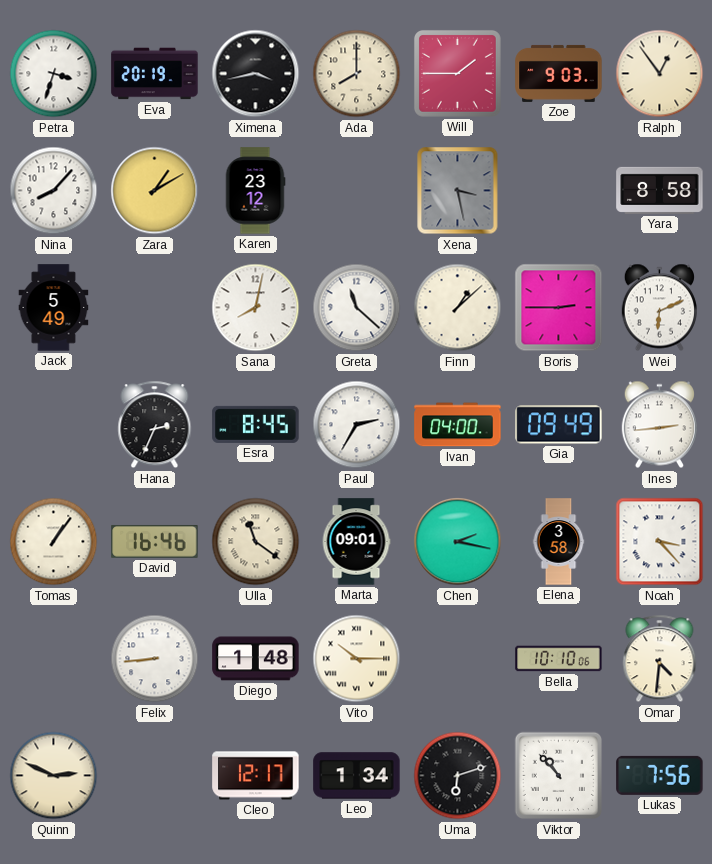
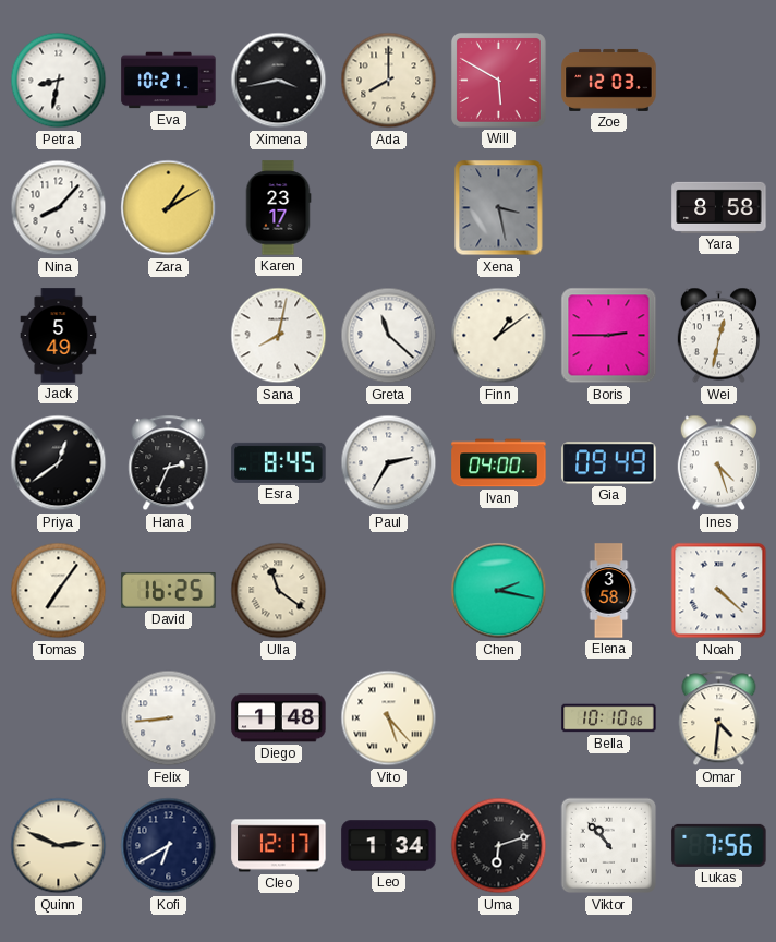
Petra: 3:33 -> 8:32
Eva: 20:19 -> 10:21
Will: 1:45 -> 5:50
Zoe: 9:03 -> 12:03
Ralph: 12:54 -> none
Karen: 23:12 -> 23:17
Finn: 1:08 -> 1:09
Wei: 6:11 -> 12:32
Priya: none -> 12:39
Ines: 2:44 -> 4:27
Tomas: 1:06 -> 7:06
David: 16:46 -> 16:25
Marta: 09:01 -> none
Noah: 3:23 -> 4:22
Vito: 10:15 -> 5:23
Kofi: none -> 6:40
